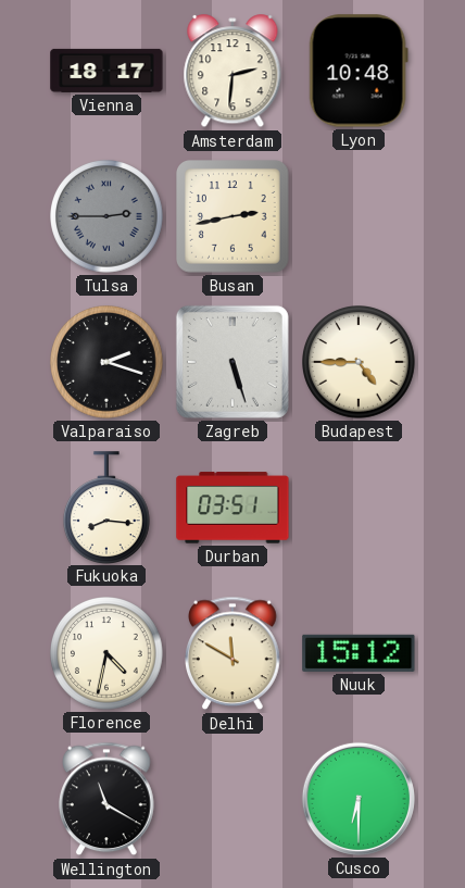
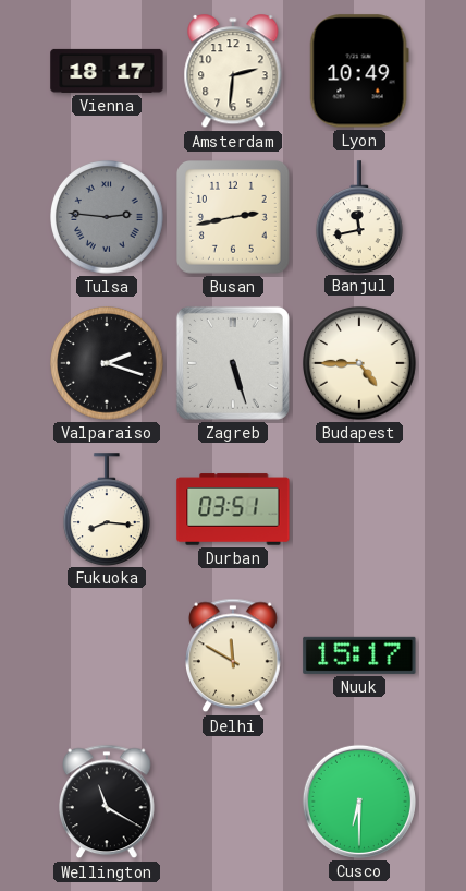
Lyon: 10:48 -> 10:49
Tulsa: 2:45 -> 2:46
Banjul: none -> 11:43
Florence: 4:32 -> none
Nuuk: 15:12 -> 15:17
